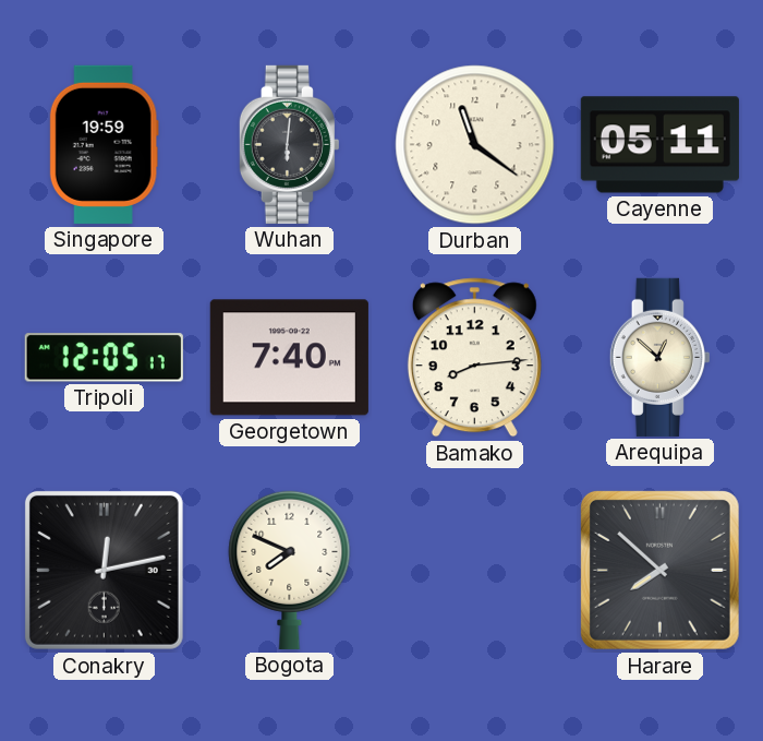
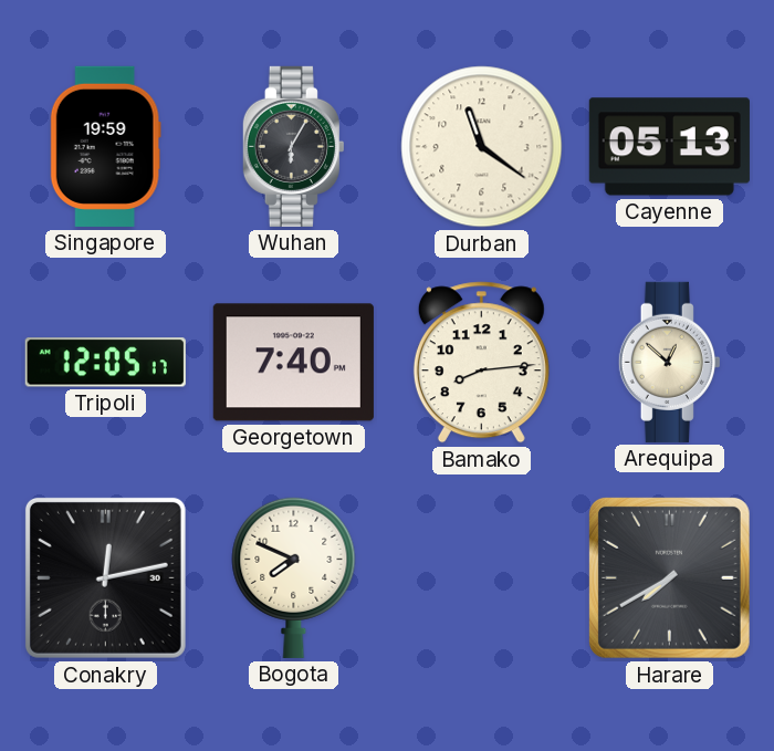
Wuhan: 6:01 -> 6:05
Cayenne: 05:11 -> 05:13
Harare: 7:52 -> 7:40
